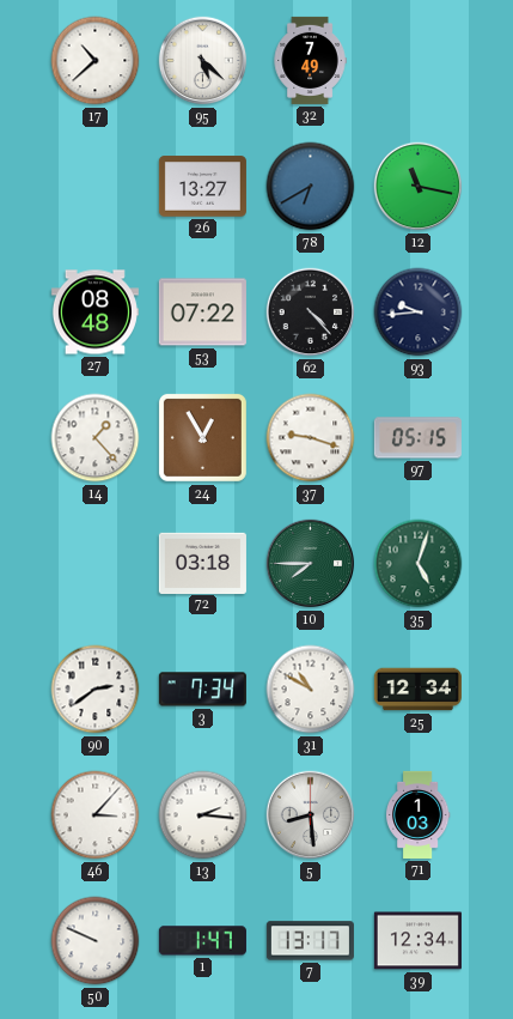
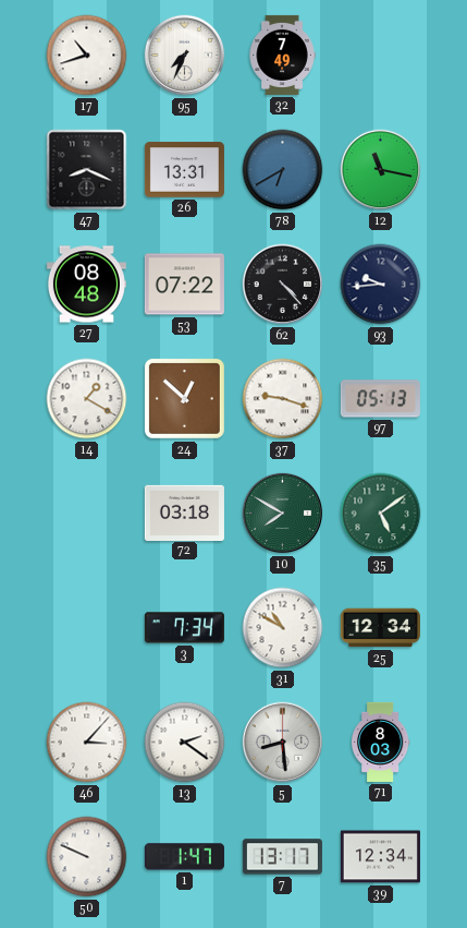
17: 10:38 -> 10:42
95: 5:22 -> 7:34
47: none -> 8:19
26: 13:27 -> 13:31
14: 1:23 -> 1:20
24: 12:55 -> 12:52
97: 05:15 -> 05:13
10: 7:45 -> 7:50
35: 5:03 -> 5:09
90: 2:39 -> none
13: 2:16 -> 2:21
71: 1:03 -> 8:03
